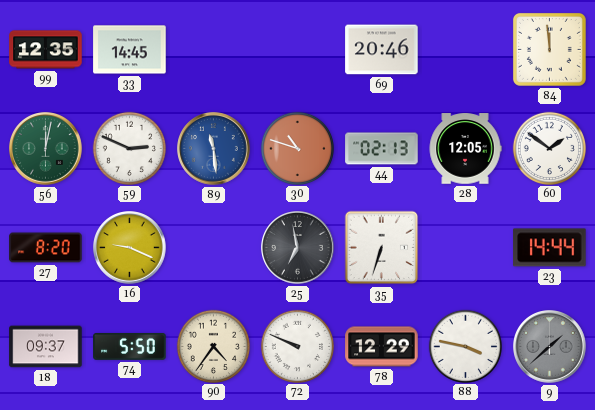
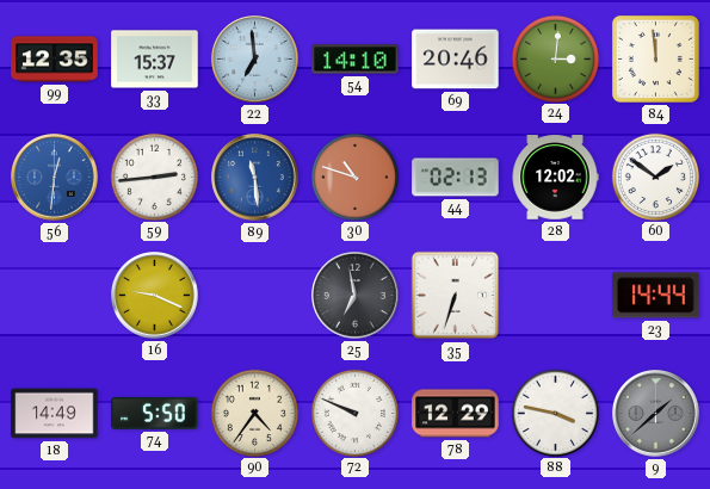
33: 14:45 -> 15:37
22: none -> 6:59
54: none -> 14:10
24: none -> 3:01
56: 12:02 -> 12:31
56 dial: green -> blue
59: 2:49 -> 2:44
28: 12:05 -> 12:02
27: 8:20 -> none
18: 09:37 -> 14:49
